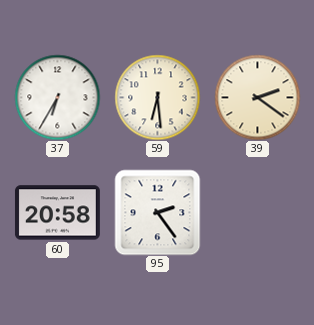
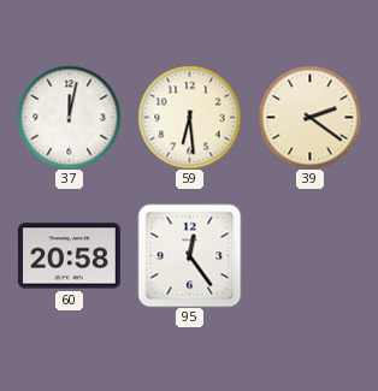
37: 6:35 -> 12:02
95: 2:24 -> 12:24
